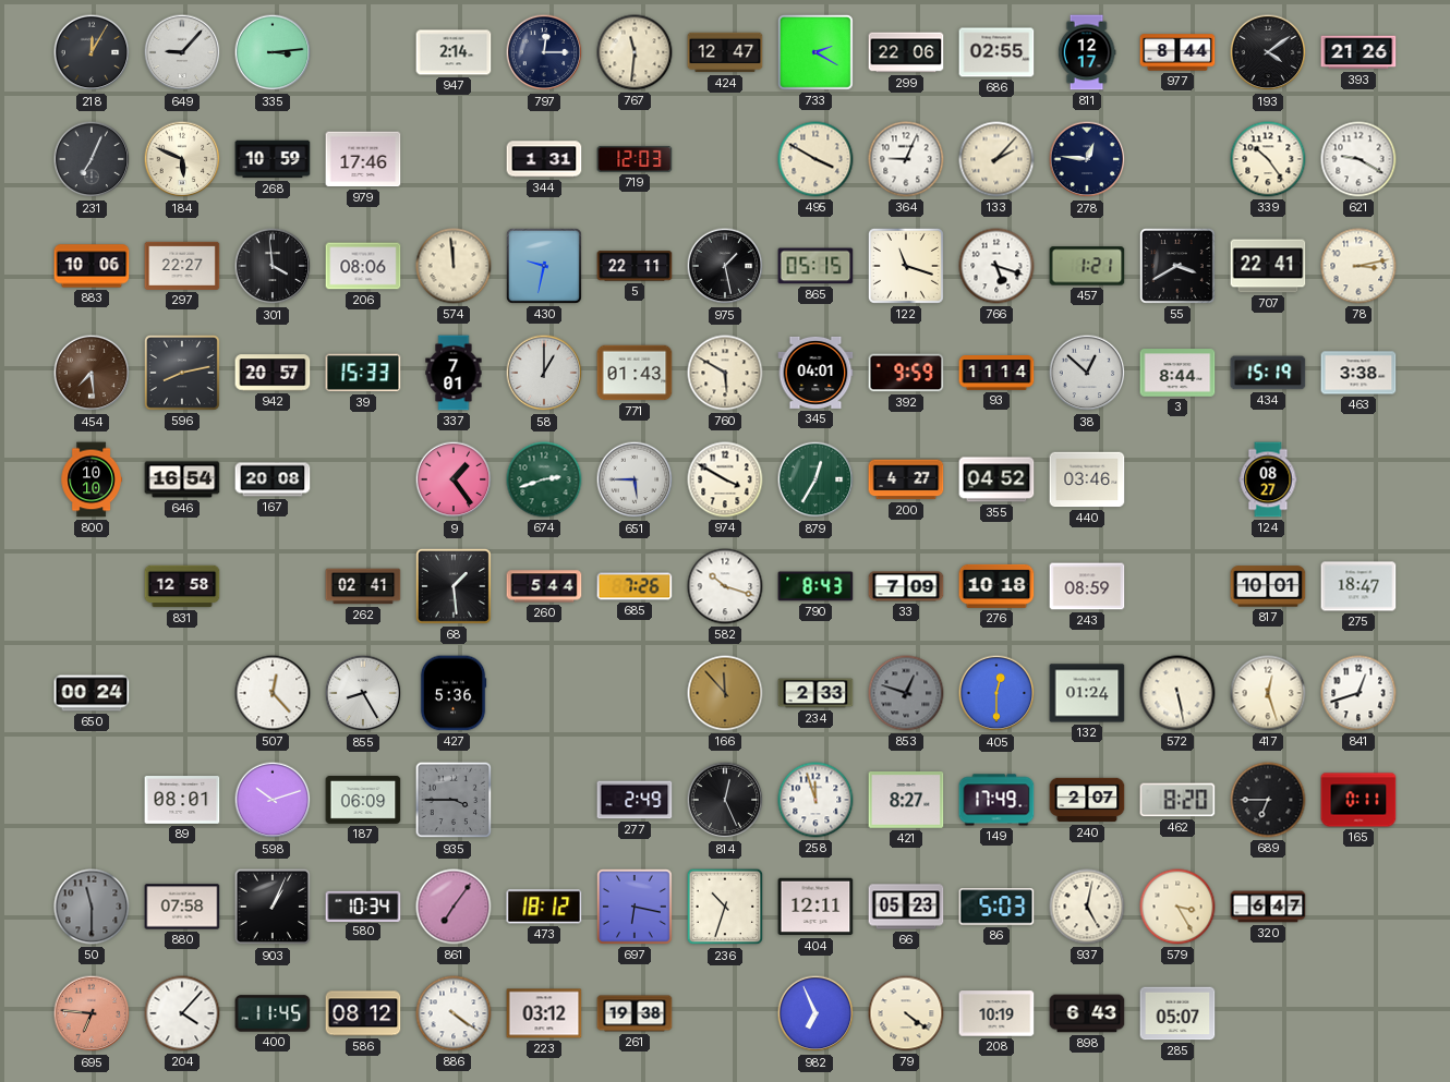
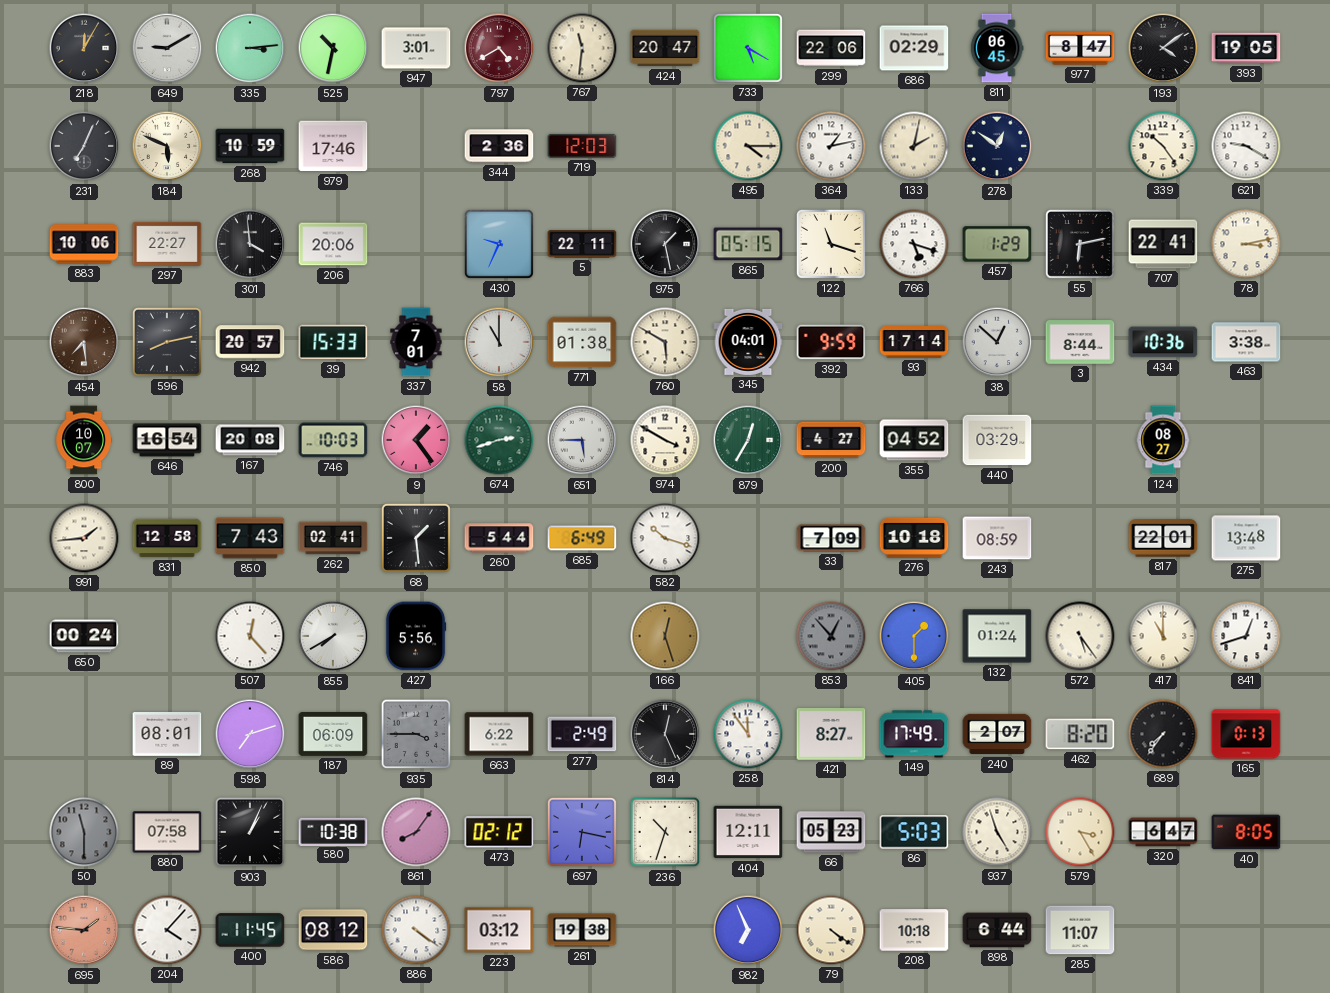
649: 9:07 -> 9:10
525: none -> 10:32
947: 2:14 -> 3:01
797: 12:15 -> 4:40
797 dial: navy -> burgundy
424: 12:47 -> 20:47
733: 2:20 -> 5:20
686: 02:55 -> 02:29
811: 12:17 -> 06:45
977: 8:44 -> 8:47
393: 21:26 -> 19:05
344: 1:31 -> 2:36
495: 3:50 -> 4:15
364: 9:04 -> 1:13
133: 2:07 -> 2:02
278: 12:46 -> 12:51
206: 08:06 -> 20:06
574: 11:59 -> none
430: 9:32 -> 9:34
457: 1:21 -> 1:29
55: 3:40 -> 6:13
58: 1:00 -> 11:00
771: 01:43 -> 01:38
93: 11:14 -> 17:14
434: 15:19 -> 10:36
800: 10:10 -> 10:07
746: none -> 10:03
440: 03:46 -> 03:29
991: none -> 1:44
850: none -> 7:43
685: 7:26 -> 6:49
790: 8:43 -> none
817: 10:01 -> 22:01
275: 18:47 -> 13:48
855: 8:25 -> 7:40
427: 5:36 -> 5:56
166: 11:53 -> 12:27
234: 2:33 -> none
853: 12:48 -> 12:53
405: 12:30 -> 1:30
572: 5:28 -> 5:24
417: 12:27 -> 11:00
598: 10:12 -> 7:12
663: none -> 6:22
258: 11:57 -> 11:54
689: 6:45 -> 7:36
165: 0:11 -> 0:13
580: 10:34 -> 10:38
861: 7:06 -> 8:06
473: 18:12 -> 02:12
937: 5:02 -> 4:57
40: none -> 8:05
695: 6:46 -> 1:46
208: 10:19 -> 10:18
898: 6:43 -> 6:44
285: 05:07 -> 11:07
